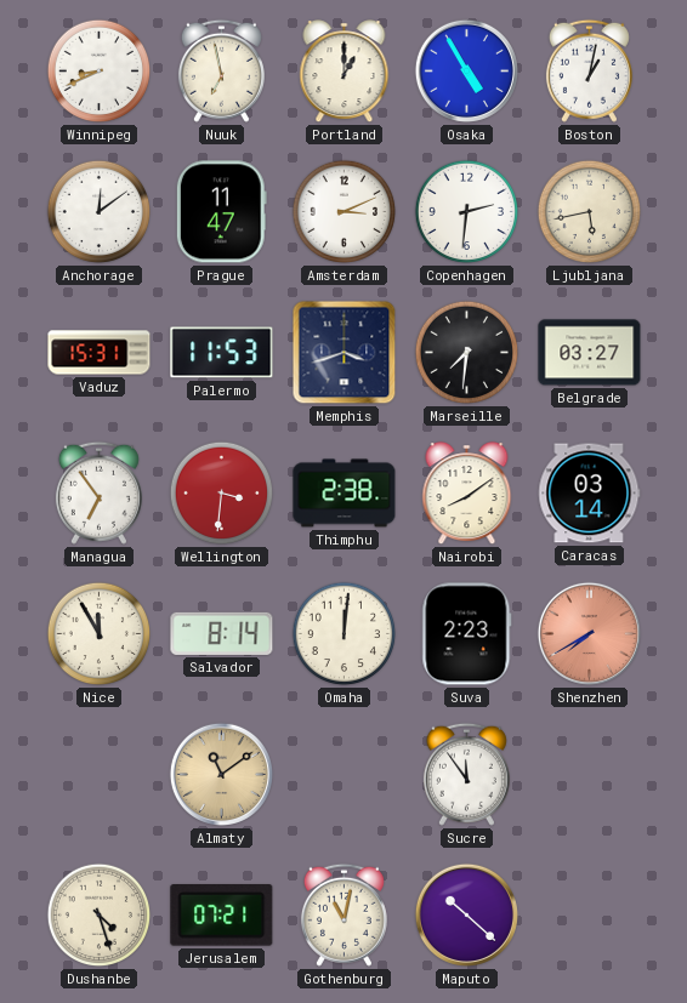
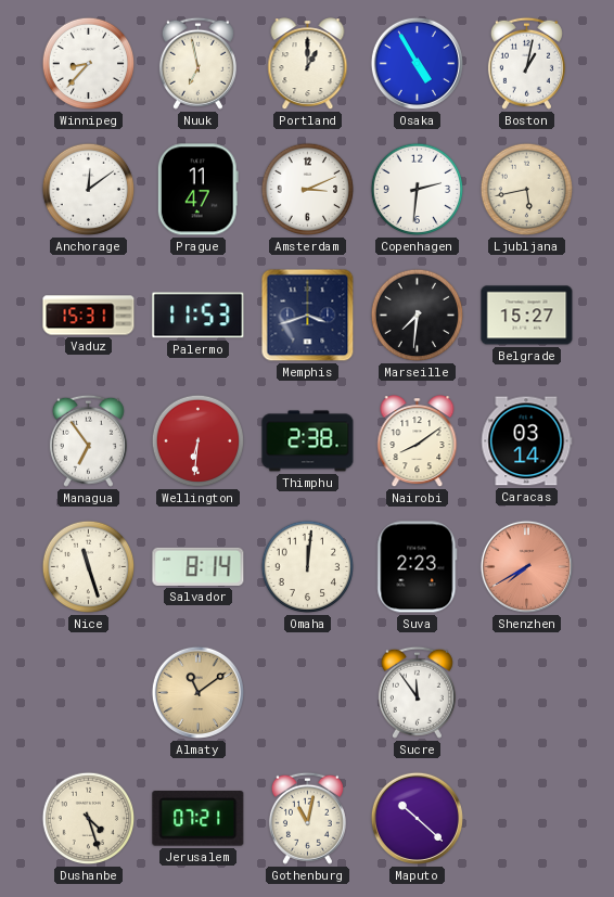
Winnipeg: 8:41 -> 8:37
Belgrade: 03:27 -> 15:27
Wellington: 3:31 -> 6:31
Nice: 11:55 -> 11:27
